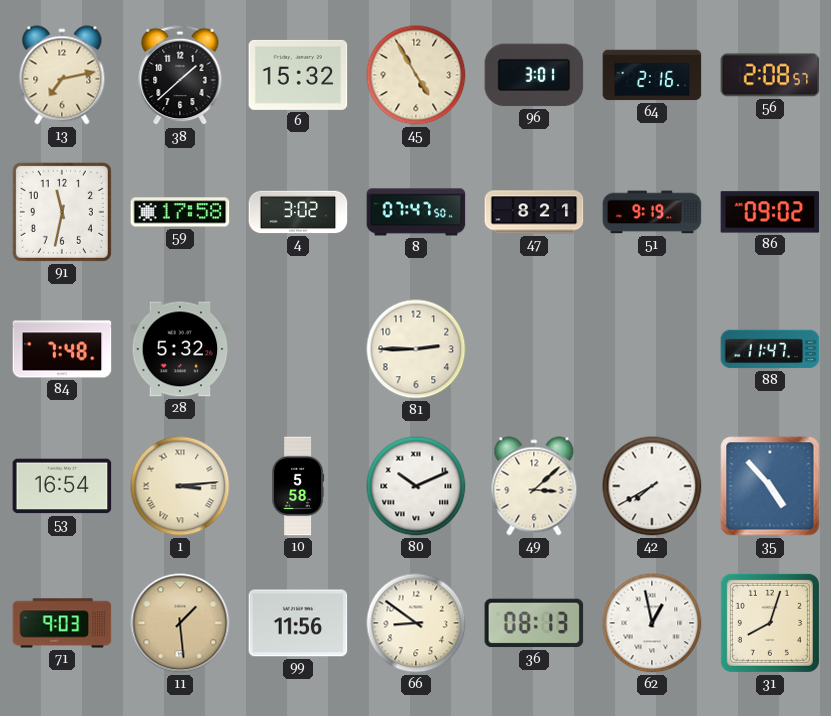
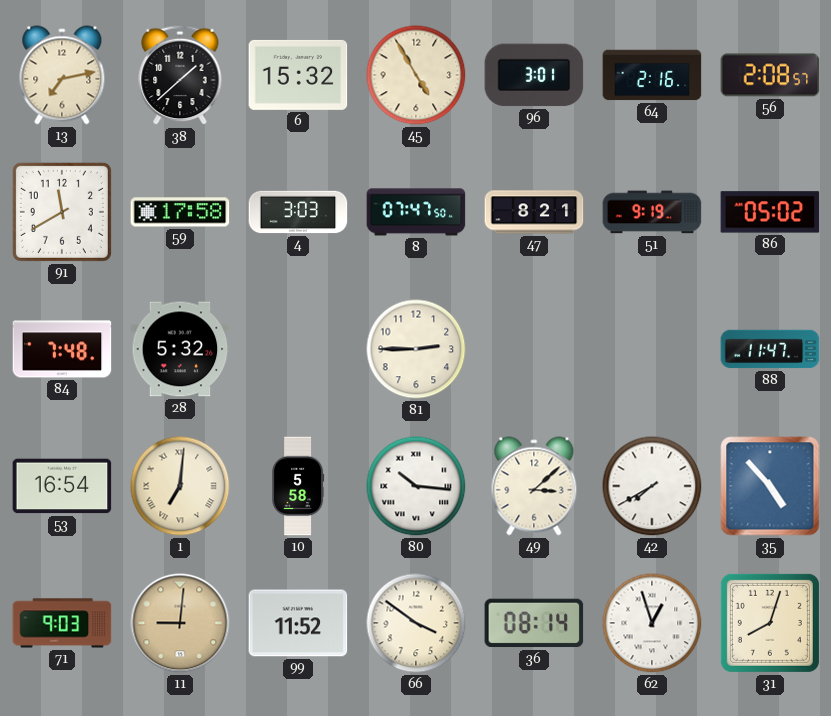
91: 11:32 -> 11:40
4: 3:02 -> 3:03
86: 09:02 -> 05:02
1: 3:14 -> 7:01
80: 10:11 -> 10:16
11: 1:29 -> 9:01
99: 11:56 -> 11:52
66: 8:51 -> 3:51
36: 08:13 -> 08:14
62: 12:58 -> 12:57
